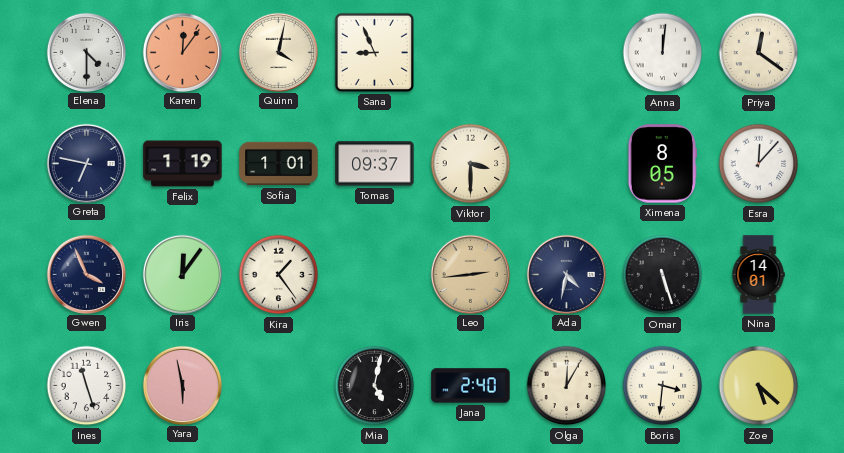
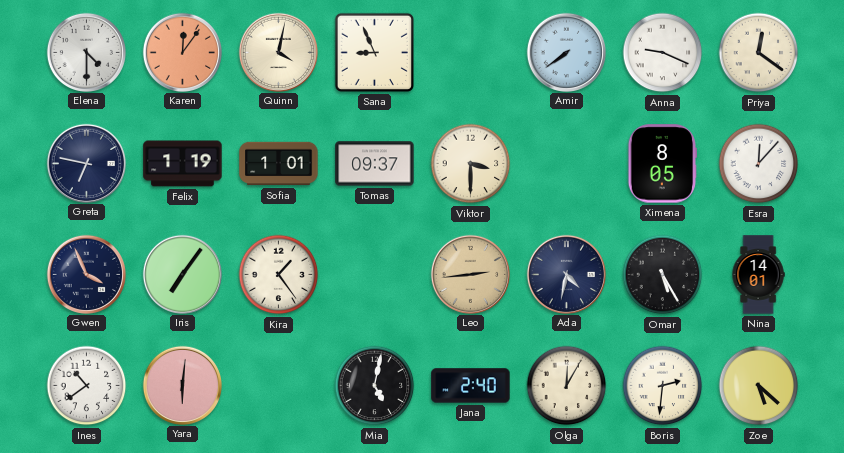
Amir: none -> 7:39
Anna: 12:01 -> 9:19
Iris: 12:06 -> 7:06
Omar: 5:27 -> 5:25
Ines: 11:27 -> 10:39
Yara: 5:58 -> 6:01
Boris: 3:31 -> 2:31
